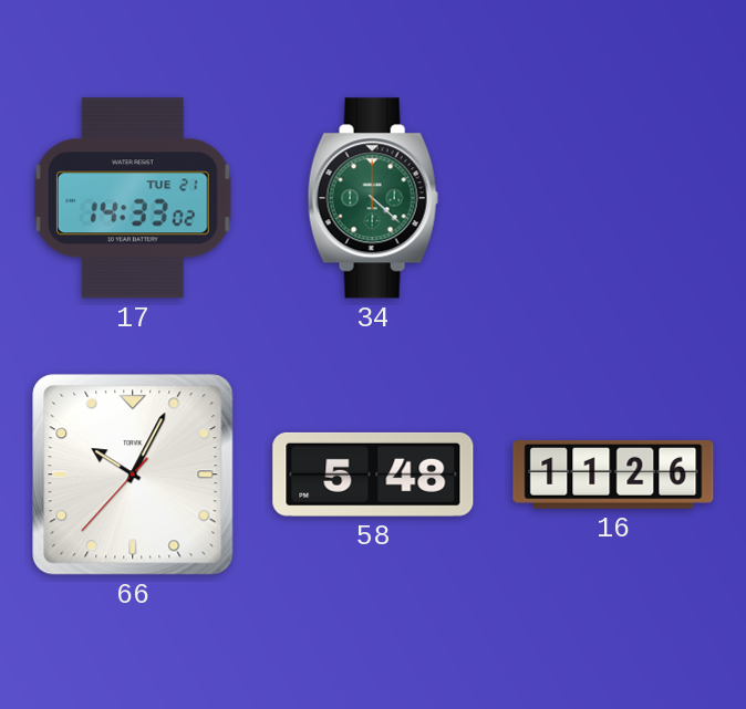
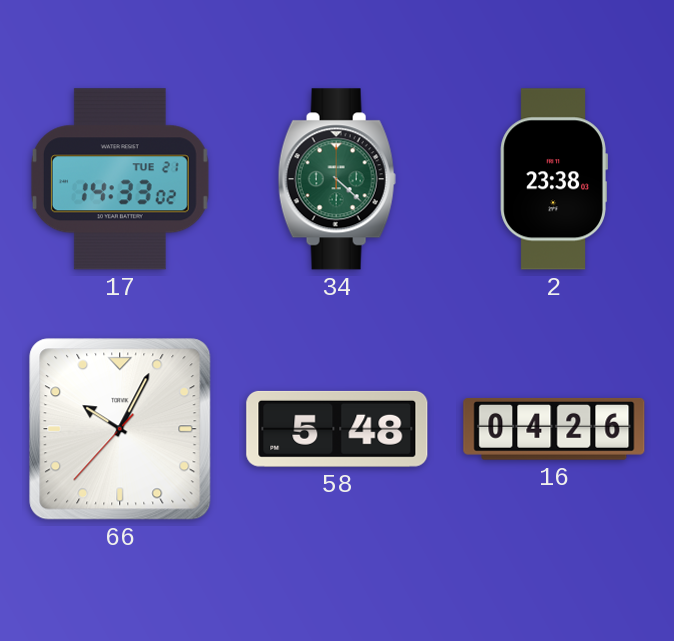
2: none -> 23:38
16: 11:26 -> 04:26
